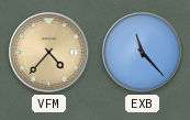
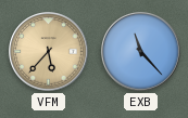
VFM: 4:37 -> 5:37
